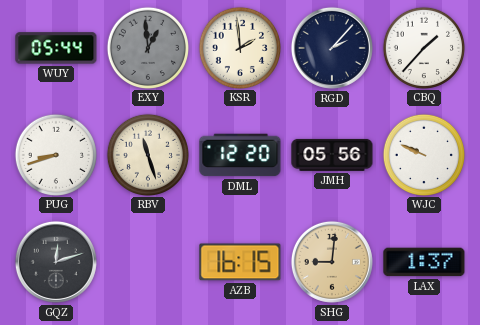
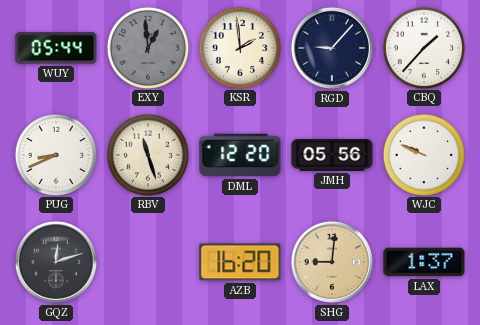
RGD: 2:07 -> 9:07
PUG: 8:42 -> 8:41
AZB: 16:15 -> 16:20
